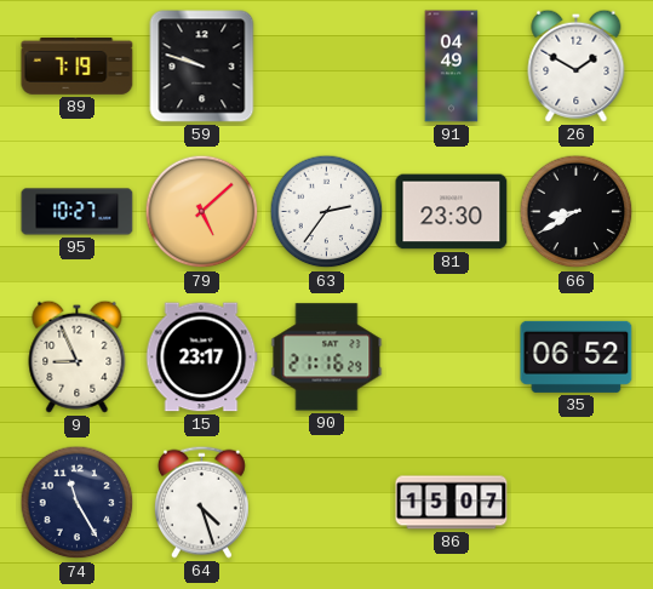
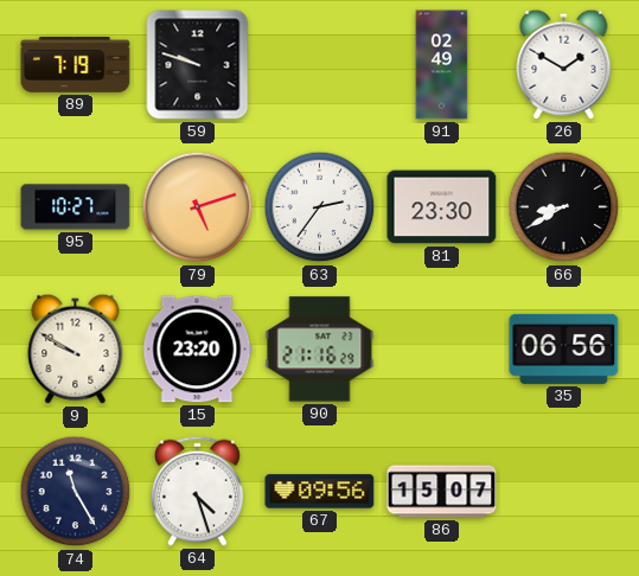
91: 04:49 -> 02:49
79: 5:08 -> 5:12
9: 8:56 -> 9:50
15: 23:17 -> 23:20
35: 06:52 -> 06:56
67: none -> 09:56
